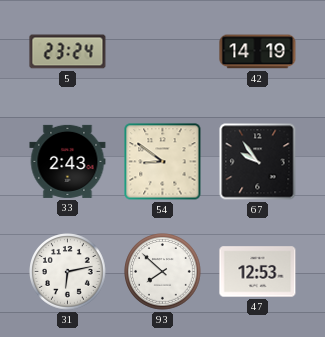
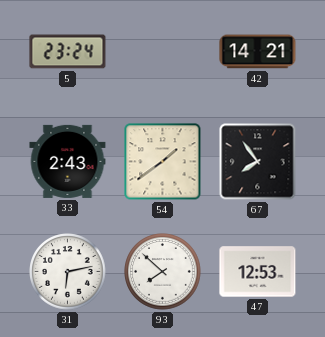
42: 14:19 -> 14:21
54: 8:51 -> 1:39
67: 9:54 -> 7:54
